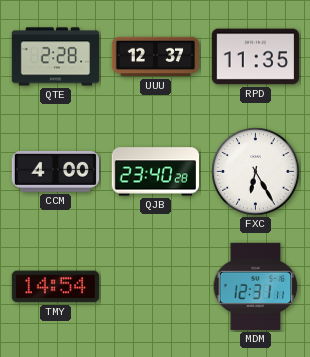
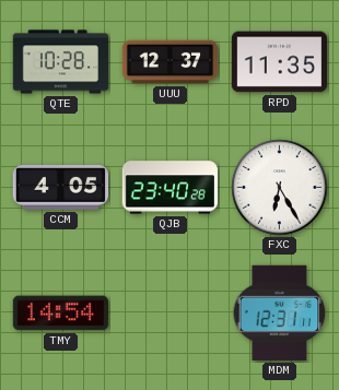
QTE: 2:28 -> 10:28
CCM: 4:00 -> 4:05
